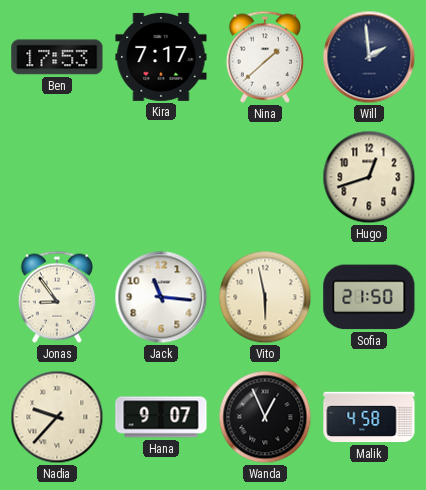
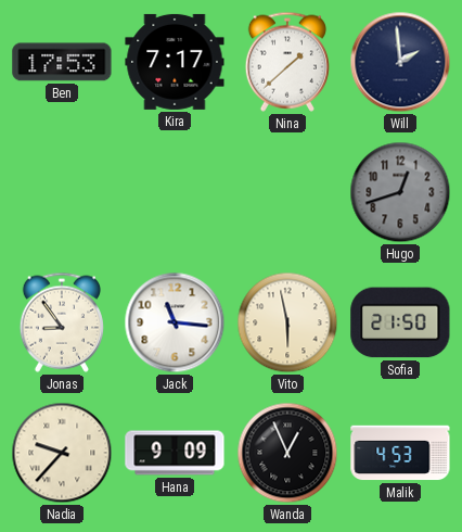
Hugo dial: cream -> grey
Hana: 9:07 -> 9:09
Malik: 4:58 -> 4:53
